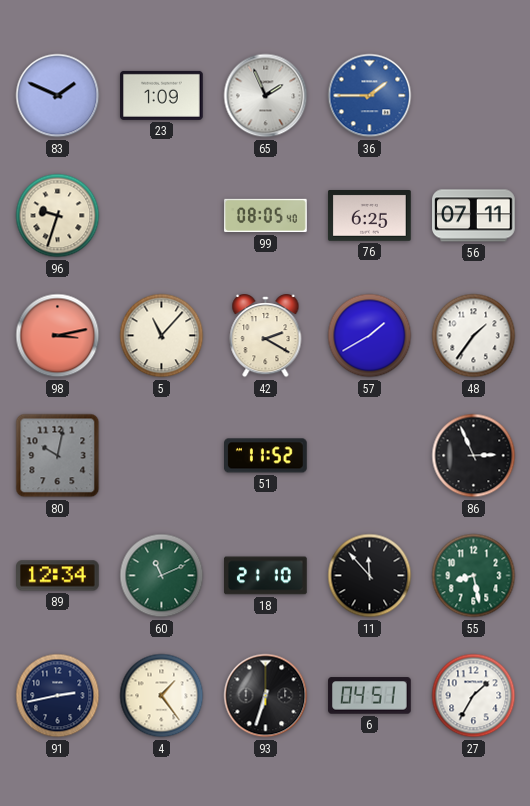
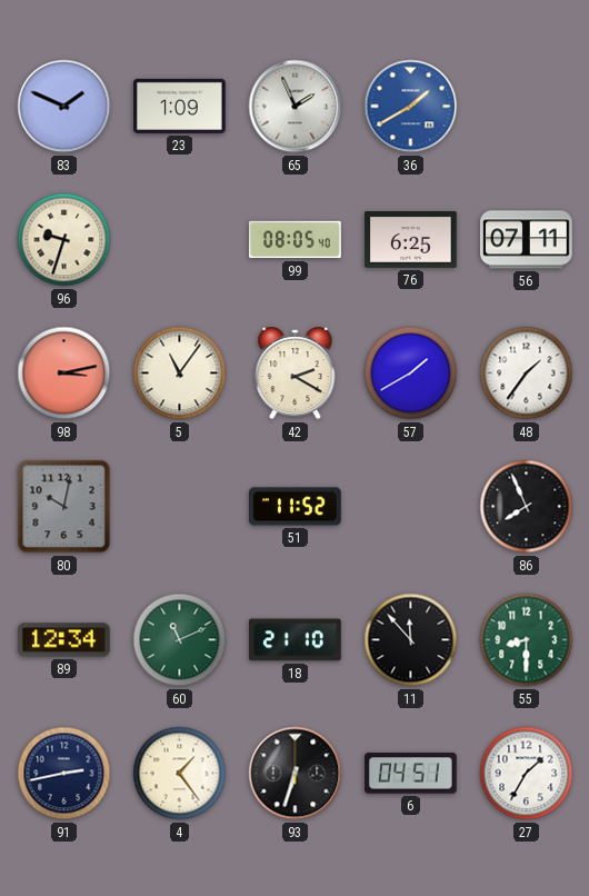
36: 1:45 -> 1:40
5: 11:07 -> 11:06
86: 2:56 -> 7:56
55: 8:28 -> 8:30
